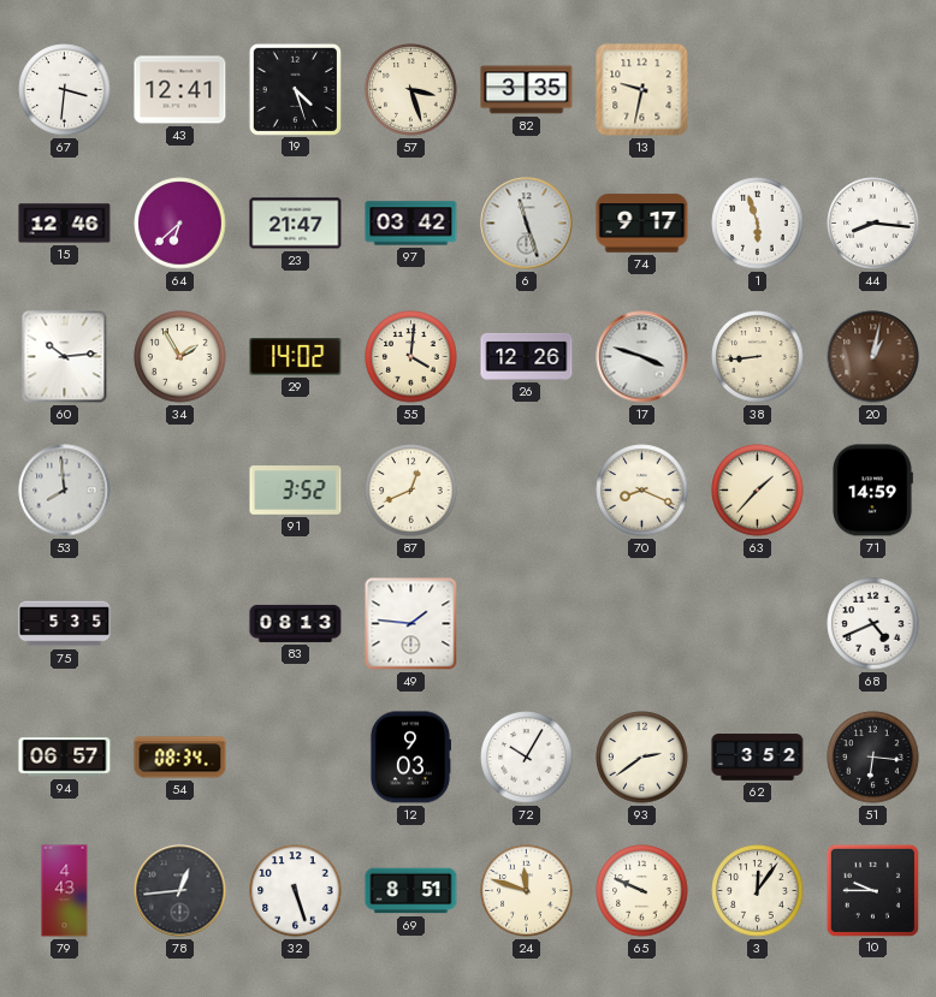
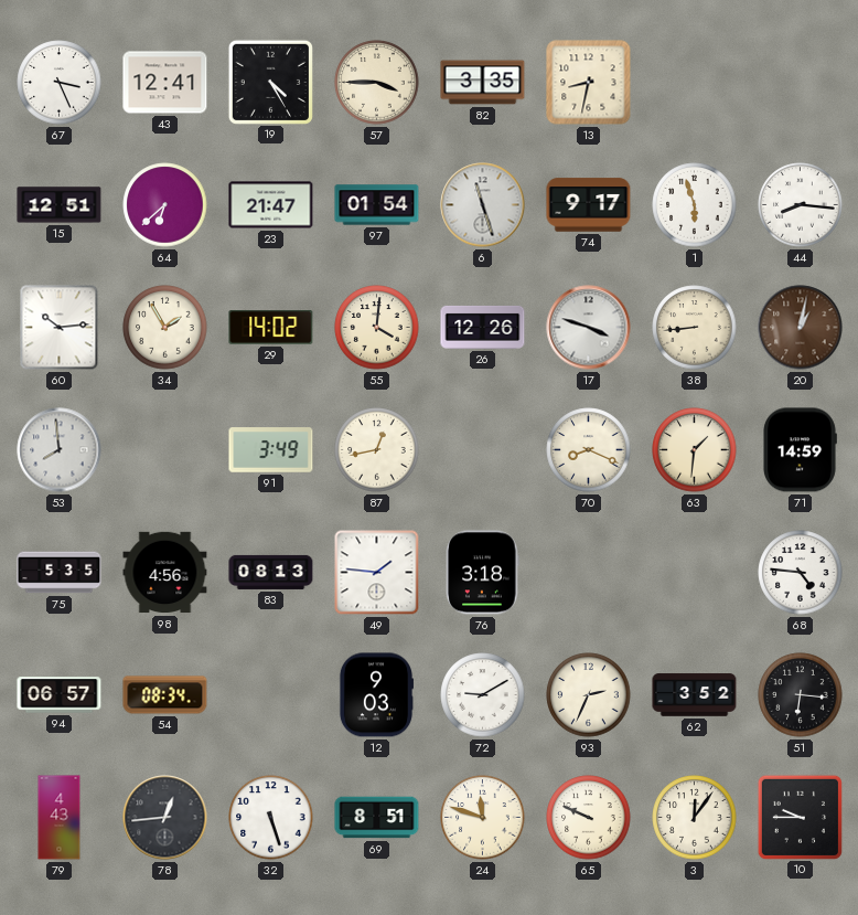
67: 3:31 -> 3:26
19: 4:27 -> 4:25
57: 3:27 -> 3:45
13: 9:32 -> 8:32
15: 12:46 -> 12:51
97: 03:42 -> 01:54
91: 3:52 -> 3:49
87: 12:41 -> 12:43
63: 1:37 -> 1:31
98: none -> 4:56
76: none -> 3:18
68: 4:41 -> 4:46
72: 10:05 -> 9:10
93: 2:39 -> 2:34
